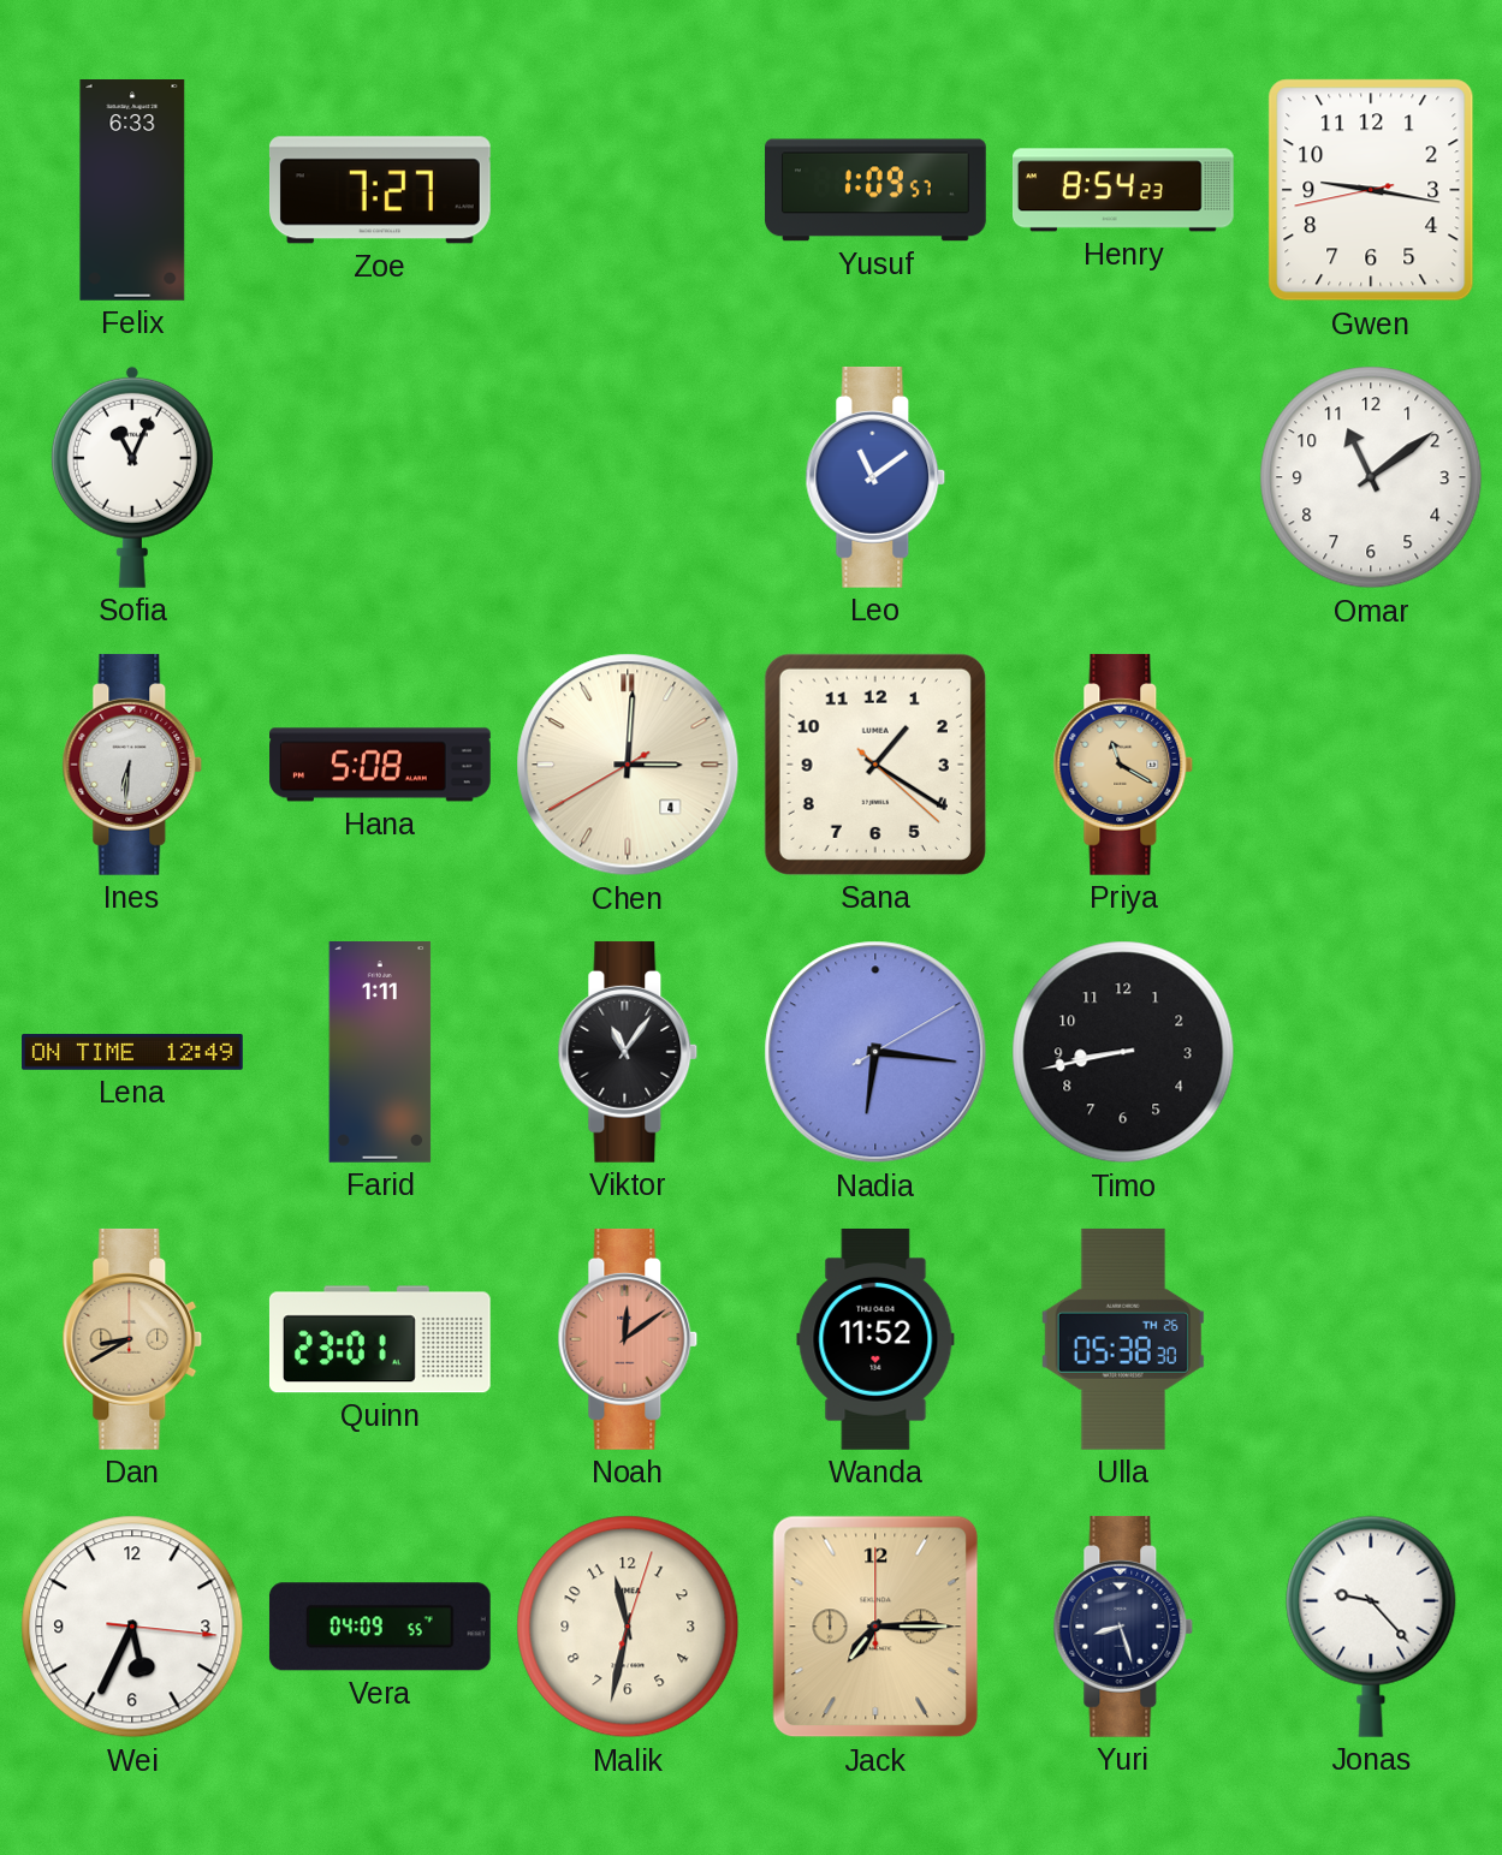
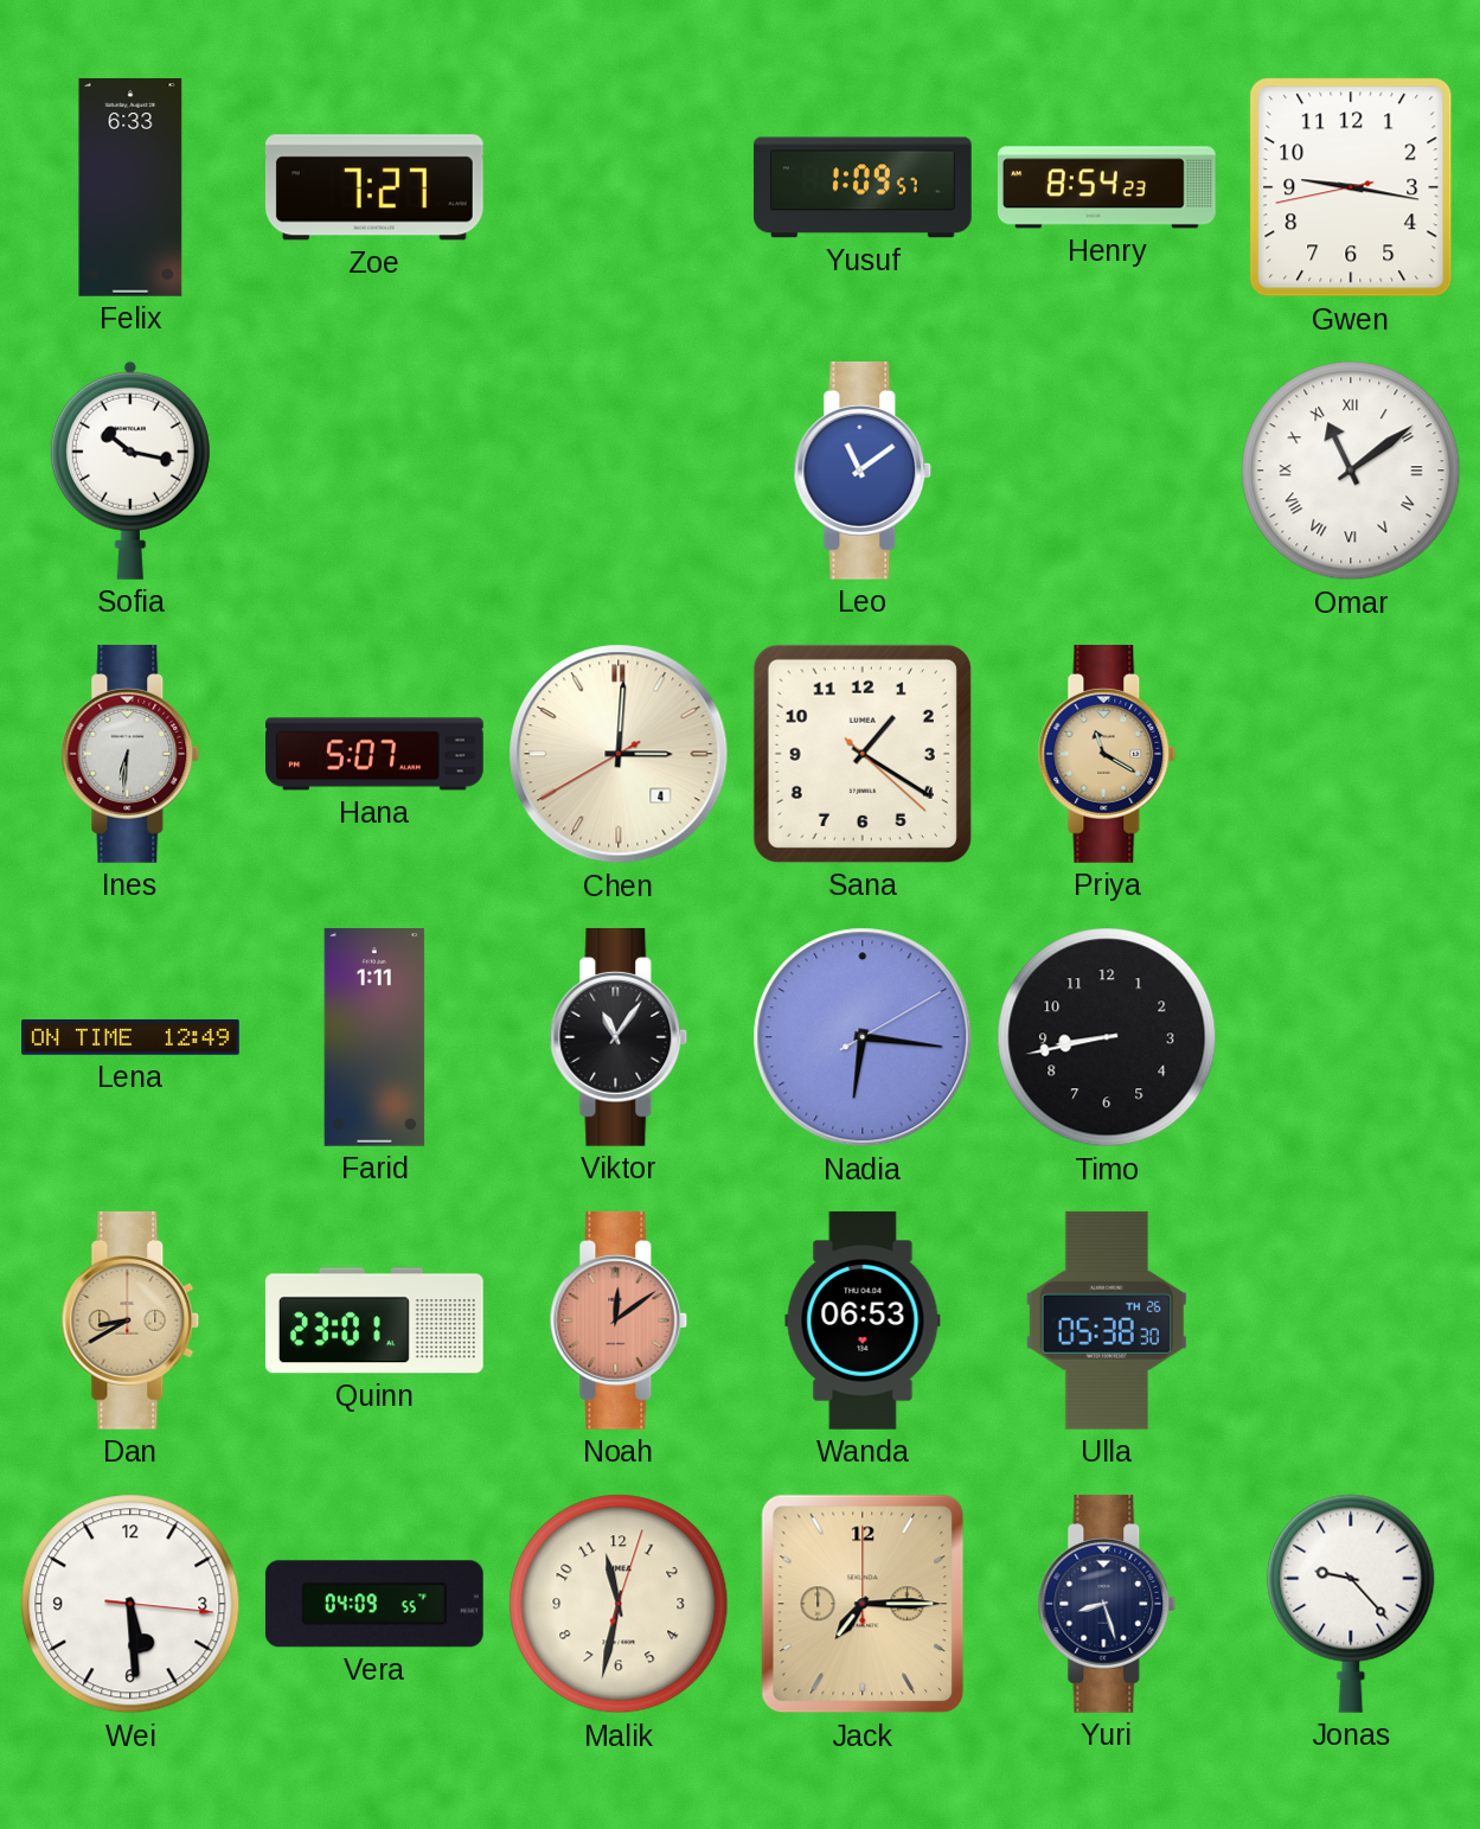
Sofia: 11:04 -> 10:17
Omar numerals: Arabic -> Roman
Hana: 5:08 -> 5:07
Wanda: 11:52 -> 06:53
Wei: 5:34 -> 5:29
